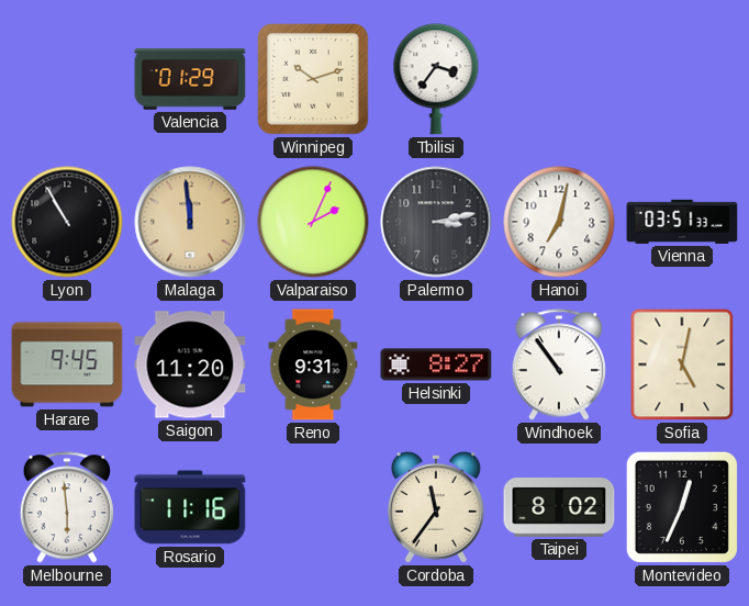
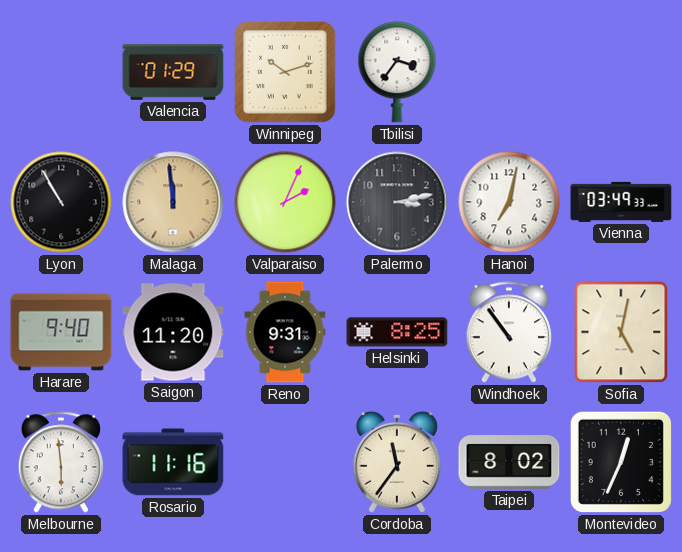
Vienna: 03:51 -> 03:49
Harare: 9:45 -> 9:40
Helsinki: 8:27 -> 8:25
